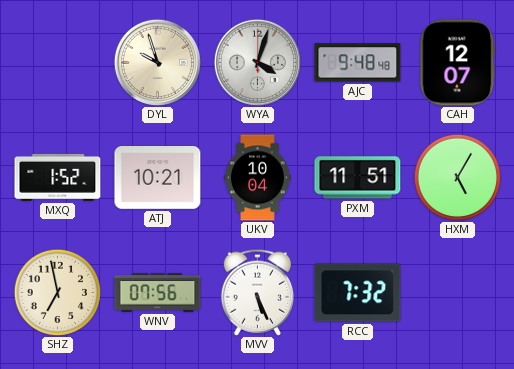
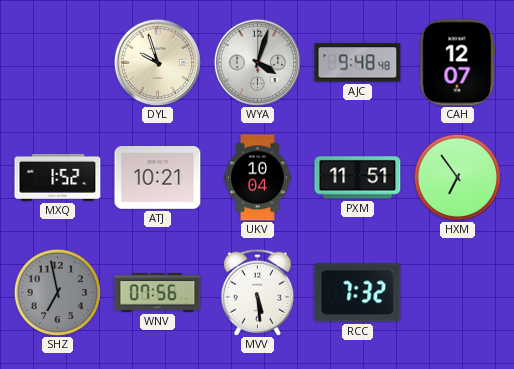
HXM: 5:05 -> 6:54
SHZ dial: cream -> grey
MVV: 5:26 -> 5:29
